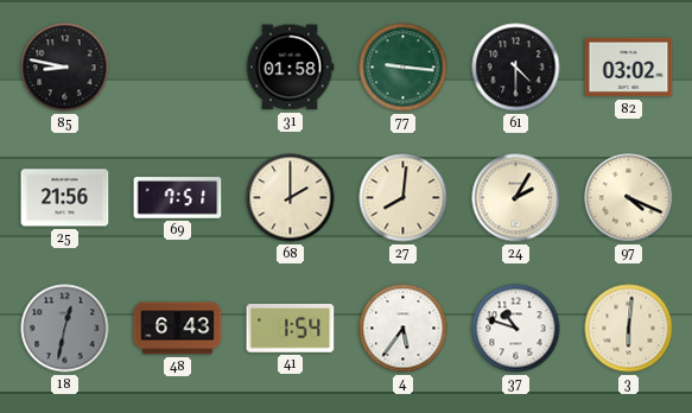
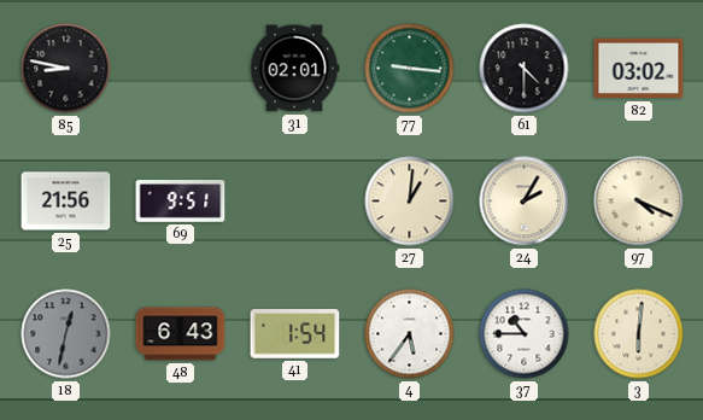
31: 01:58 -> 02:01
69: 7:51 -> 9:51
68: 2:00 -> none
27: 8:01 -> 1:01
37: 10:48 -> 10:45
